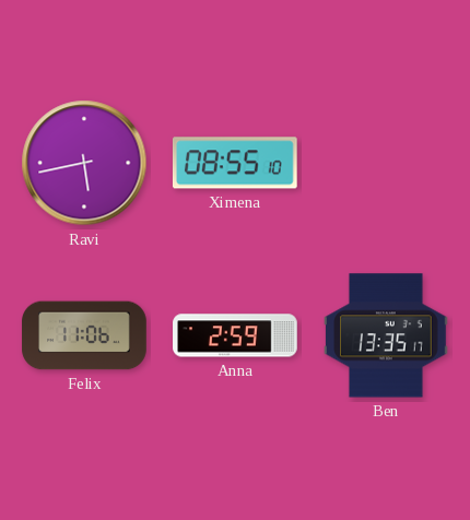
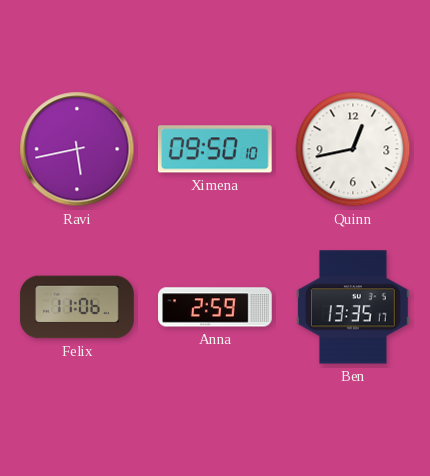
Ximena: 08:55 -> 09:50
Quinn: none -> 12:43
